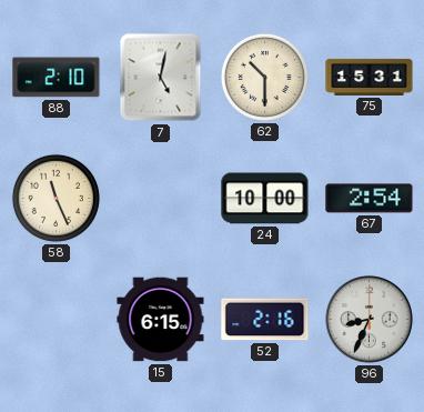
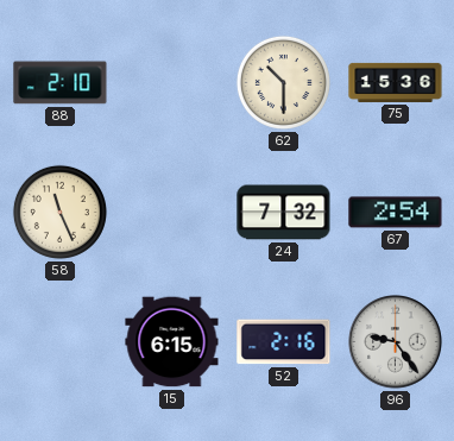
7: 5:02 -> none
75: 15:31 -> 15:36
24: 10:00 -> 7:32
96: 8:34 -> 9:24
